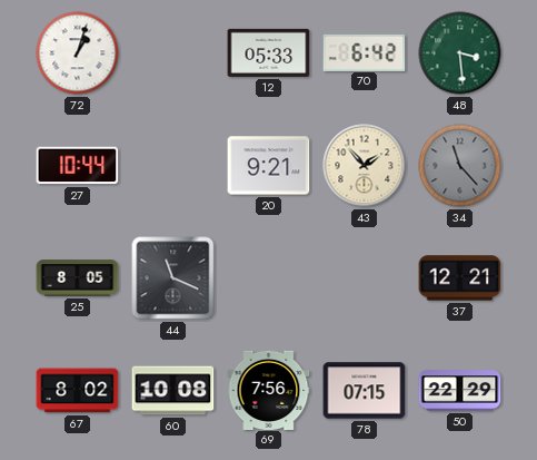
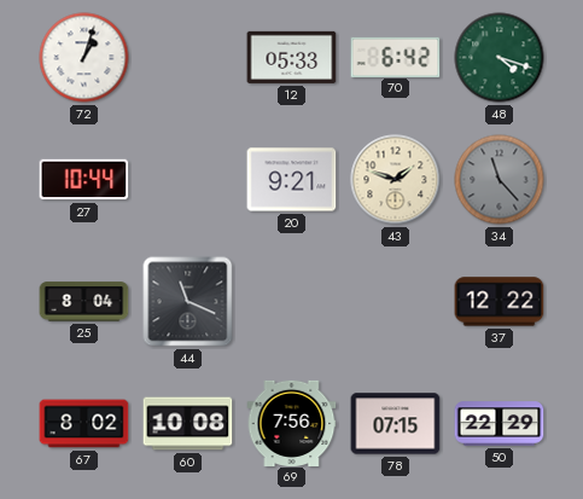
48: 3:29 -> 4:18
43: 1:53 -> 1:48
25: 8:05 -> 8:04
37: 12:21 -> 12:22
